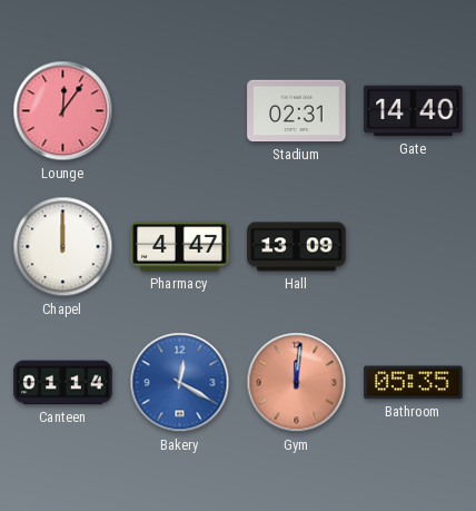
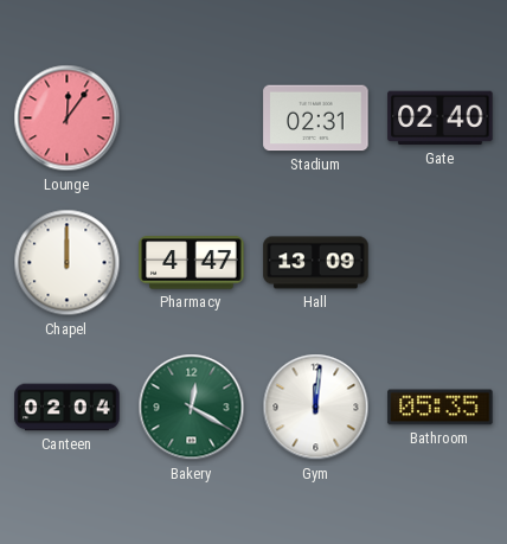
Gate: 14:40 -> 02:40
Canteen: 01:14 -> 02:04
Bakery dial: blue -> green
Gym dial: salmon -> white
